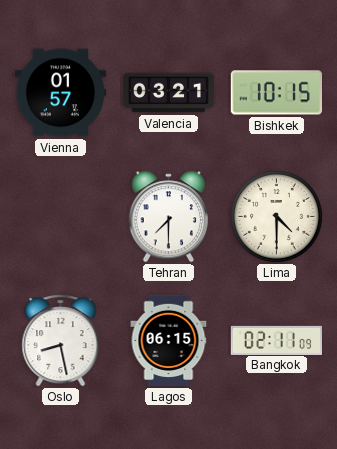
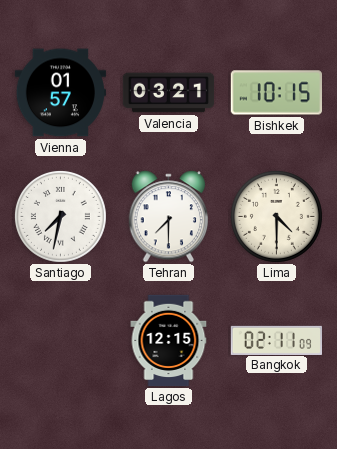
Santiago: none -> 7:32
Oslo: 8:28 -> none
Lagos: 06:15 -> 12:15
